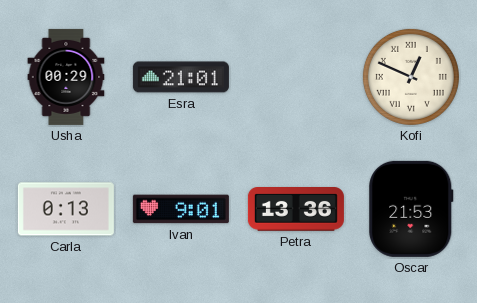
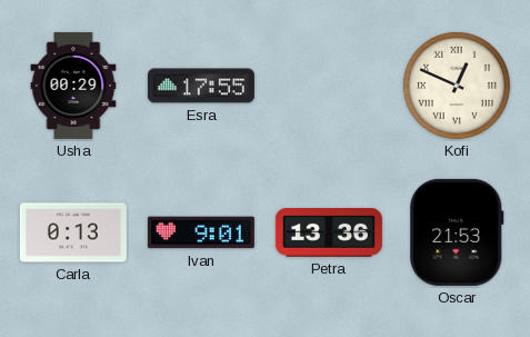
Esra: 21:01 -> 17:55
